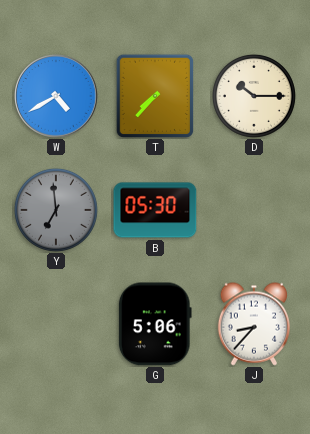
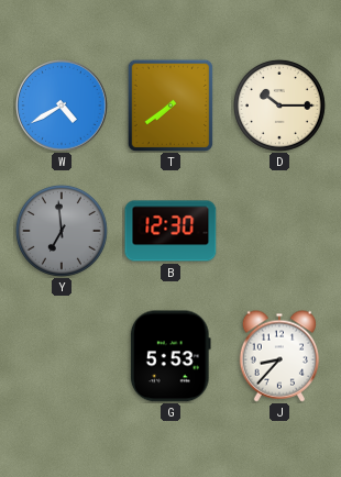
T: 7:37 -> 7:39
B: 05:30 -> 12:30
G: 5:06 -> 5:53
